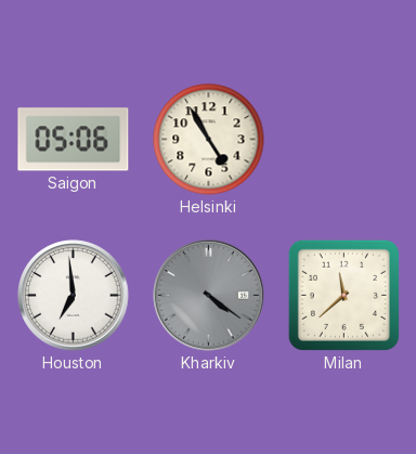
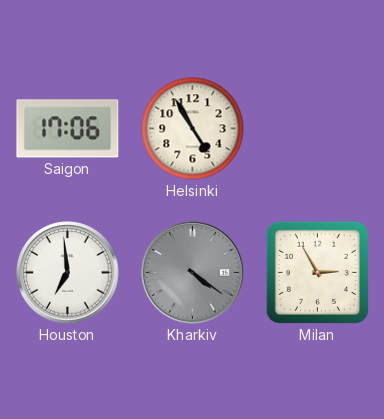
Saigon: 05:06 -> 17:06
Milan: 11:38 -> 2:55
